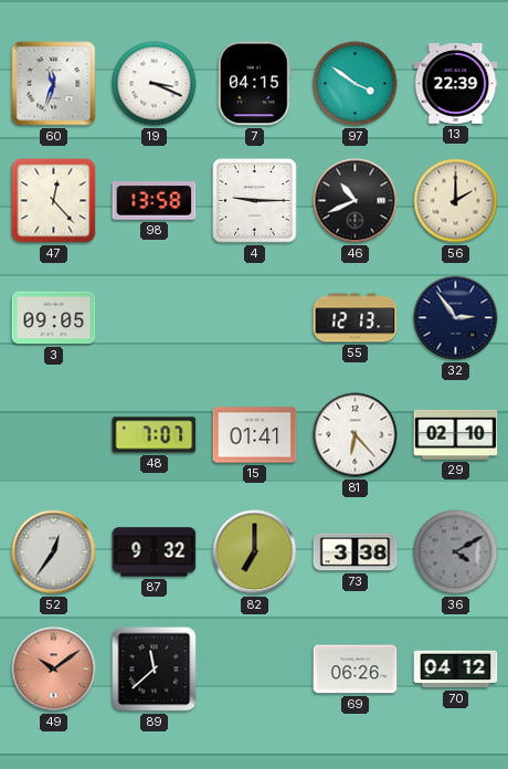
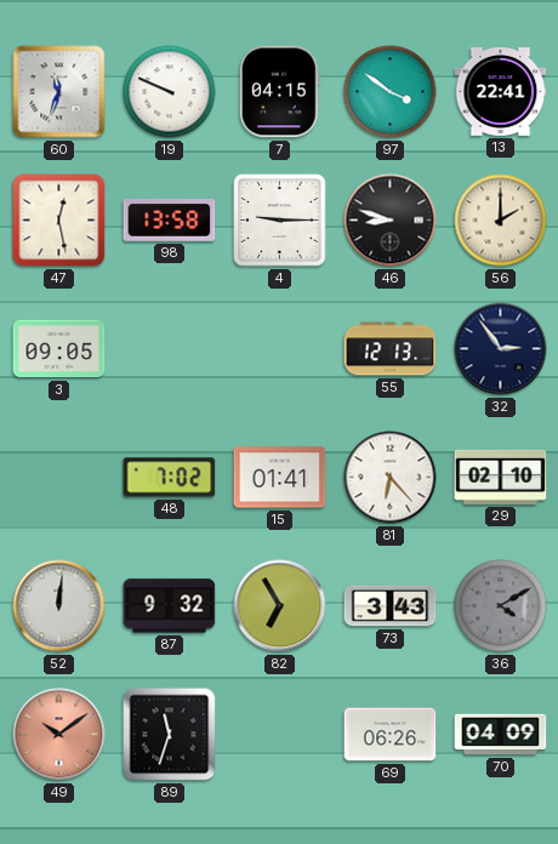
19: 3:19 -> 9:49
13: 22:39 -> 22:41
47: 12:23 -> 12:28
46: 10:41 -> 8:48
48: 7:07 -> 7:02
52: 12:36 -> 12:01
82: 7:00 -> 6:55
73: 3:38 -> 3:43
89: 11:38 -> 11:33
70: 04:12 -> 04:09
